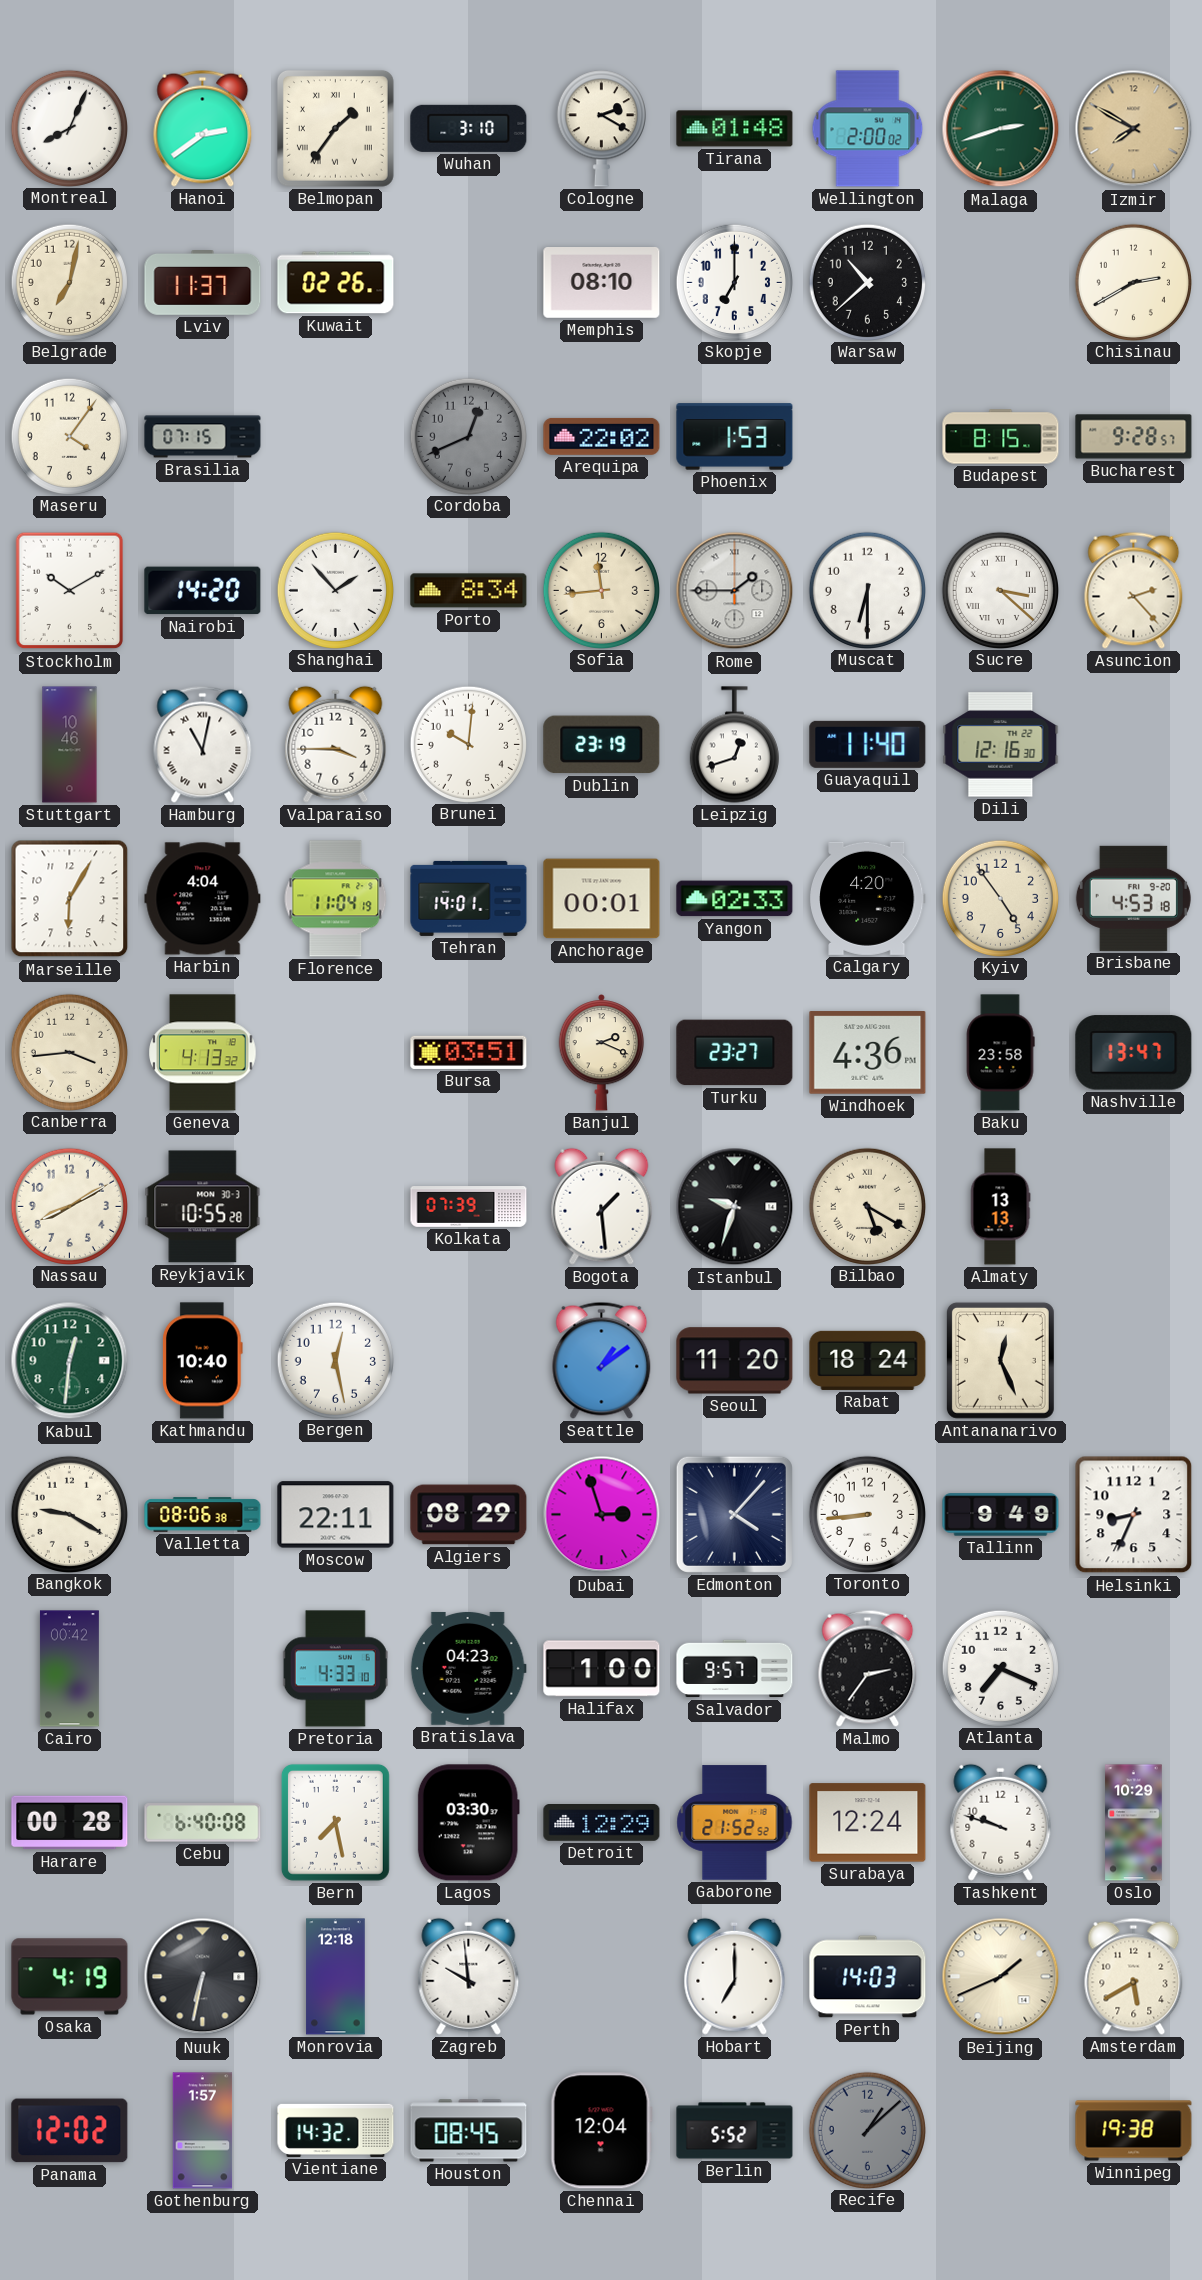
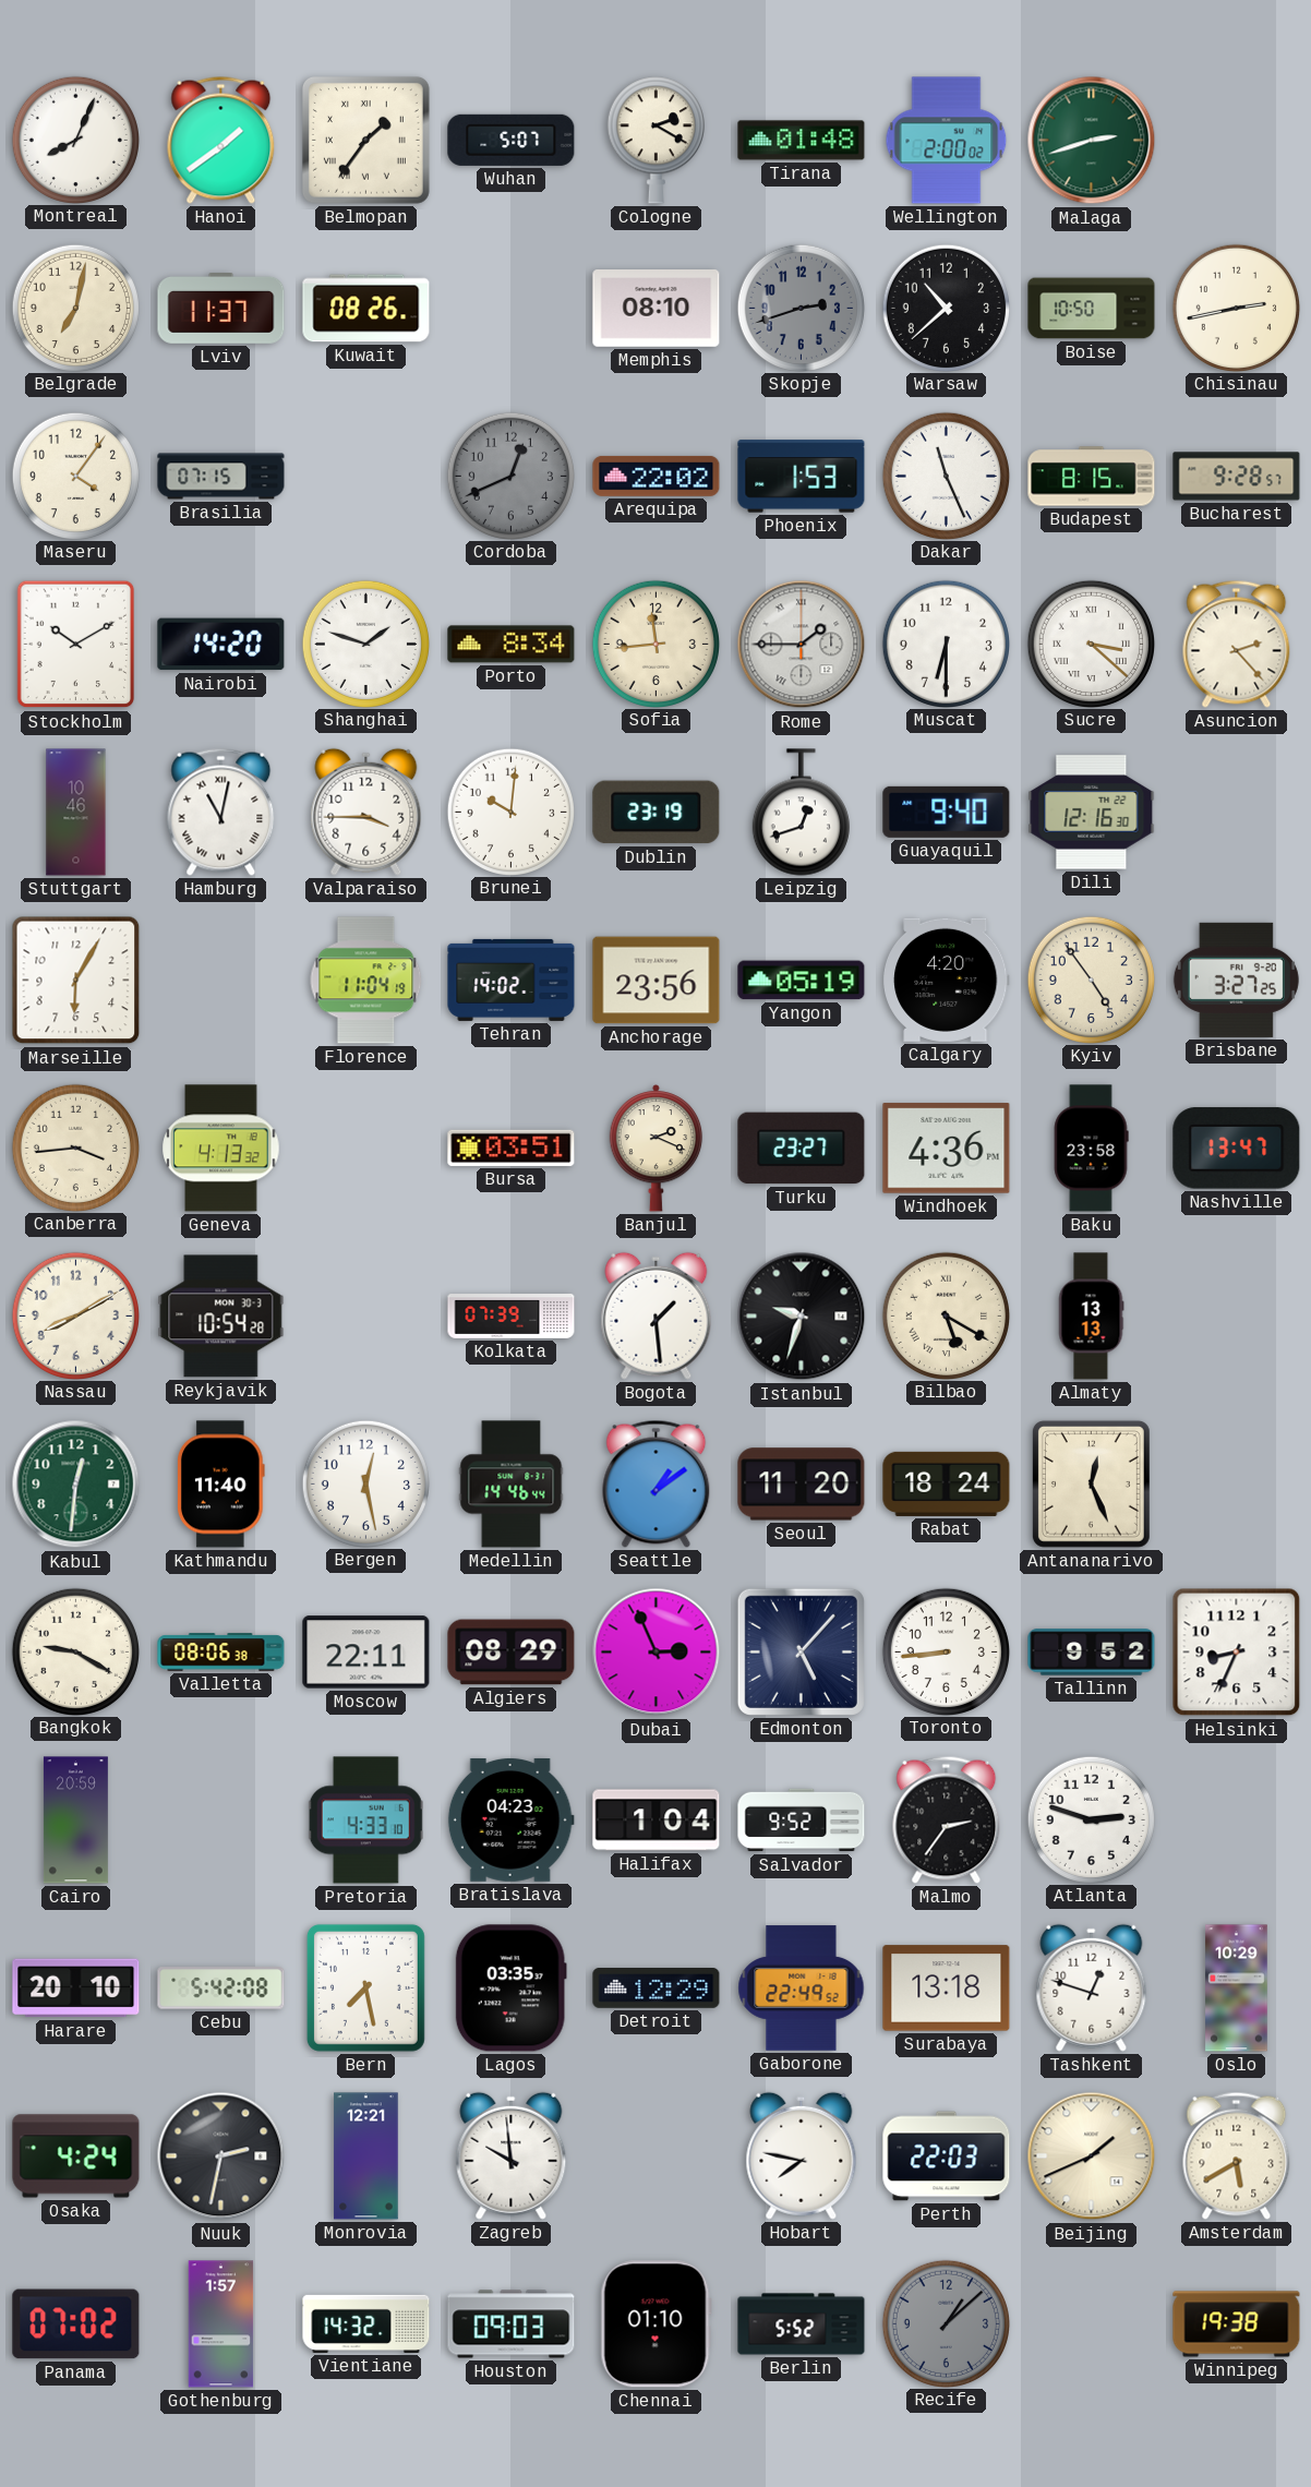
Hanoi: 2:39 -> 1:39
Wuhan: 3:10 -> 5:07
Izmir: 7:50 -> none
Kuwait: 02:26 -> 08:26
Skopje: 7:00 -> 2:42
Skopje dial: white -> grey
Boise: none -> 10:50
Chisinau: 2:40 -> 2:43
Dakar: none -> 11:26
Shanghai: 1:53 -> 1:48
Guayaquil: 11:40 -> 9:40
Harbin: 4:04 -> none
Tehran: 14:01 -> 14:02
Anchorage: 00:01 -> 23:56
Yangon: 02:33 -> 05:19
Brisbane: 4:53 -> 3:27
Reykjavik: 10:55 -> 10:54
Kathmandu: 10:40 -> 11:40
Medellin: none -> 14:46
Dubai: 2:57 -> 2:56
Edmonton: 4:07 -> 5:07
Tallinn: 9:49 -> 9:52
Cairo: 00:42 -> 20:59
Halifax: 1:00 -> 1:04
Salvador: 9:57 -> 9:52
Atlanta: 7:19 -> 2:48
Harare: 00:28 -> 20:10
Cebu: 6:40 -> 5:42
Lagos: 03:30 -> 03:35
Gaborone: 21:52 -> 22:49
Surabaya: 12:24 -> 13:18
Tashkent: 9:48 -> 12:48
Osaka: 4:19 -> 4:24
Nuuk: 6:32 -> 2:32
Monrovia: 12:18 -> 12:21
Hobart: 7:00 -> 7:47
Perth: 14:03 -> 22:03
Panama: 12:02 -> 07:02
Houston: 08:45 -> 09:03
Chennai: 12:04 -> 01:10
